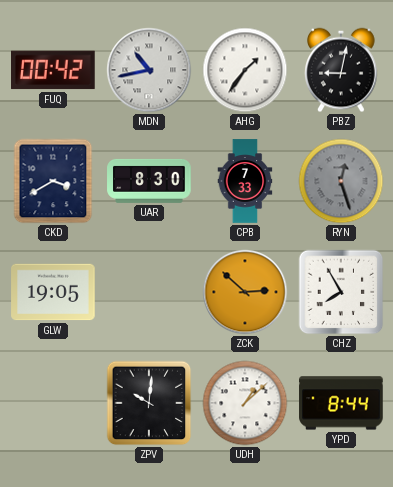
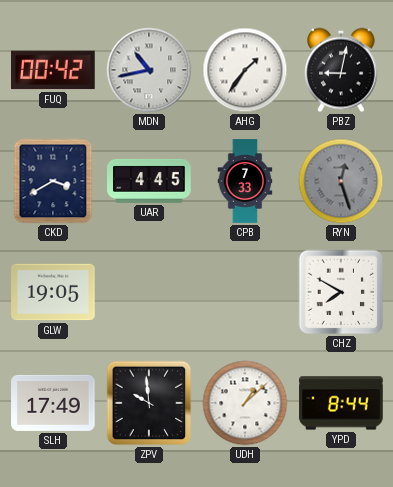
UAR: 8:30 -> 4:45
ZCK: 2:52 -> none
CHZ: 7:55 -> 7:50
SLH: none -> 17:49
ZPV: 10:01 -> 9:59
